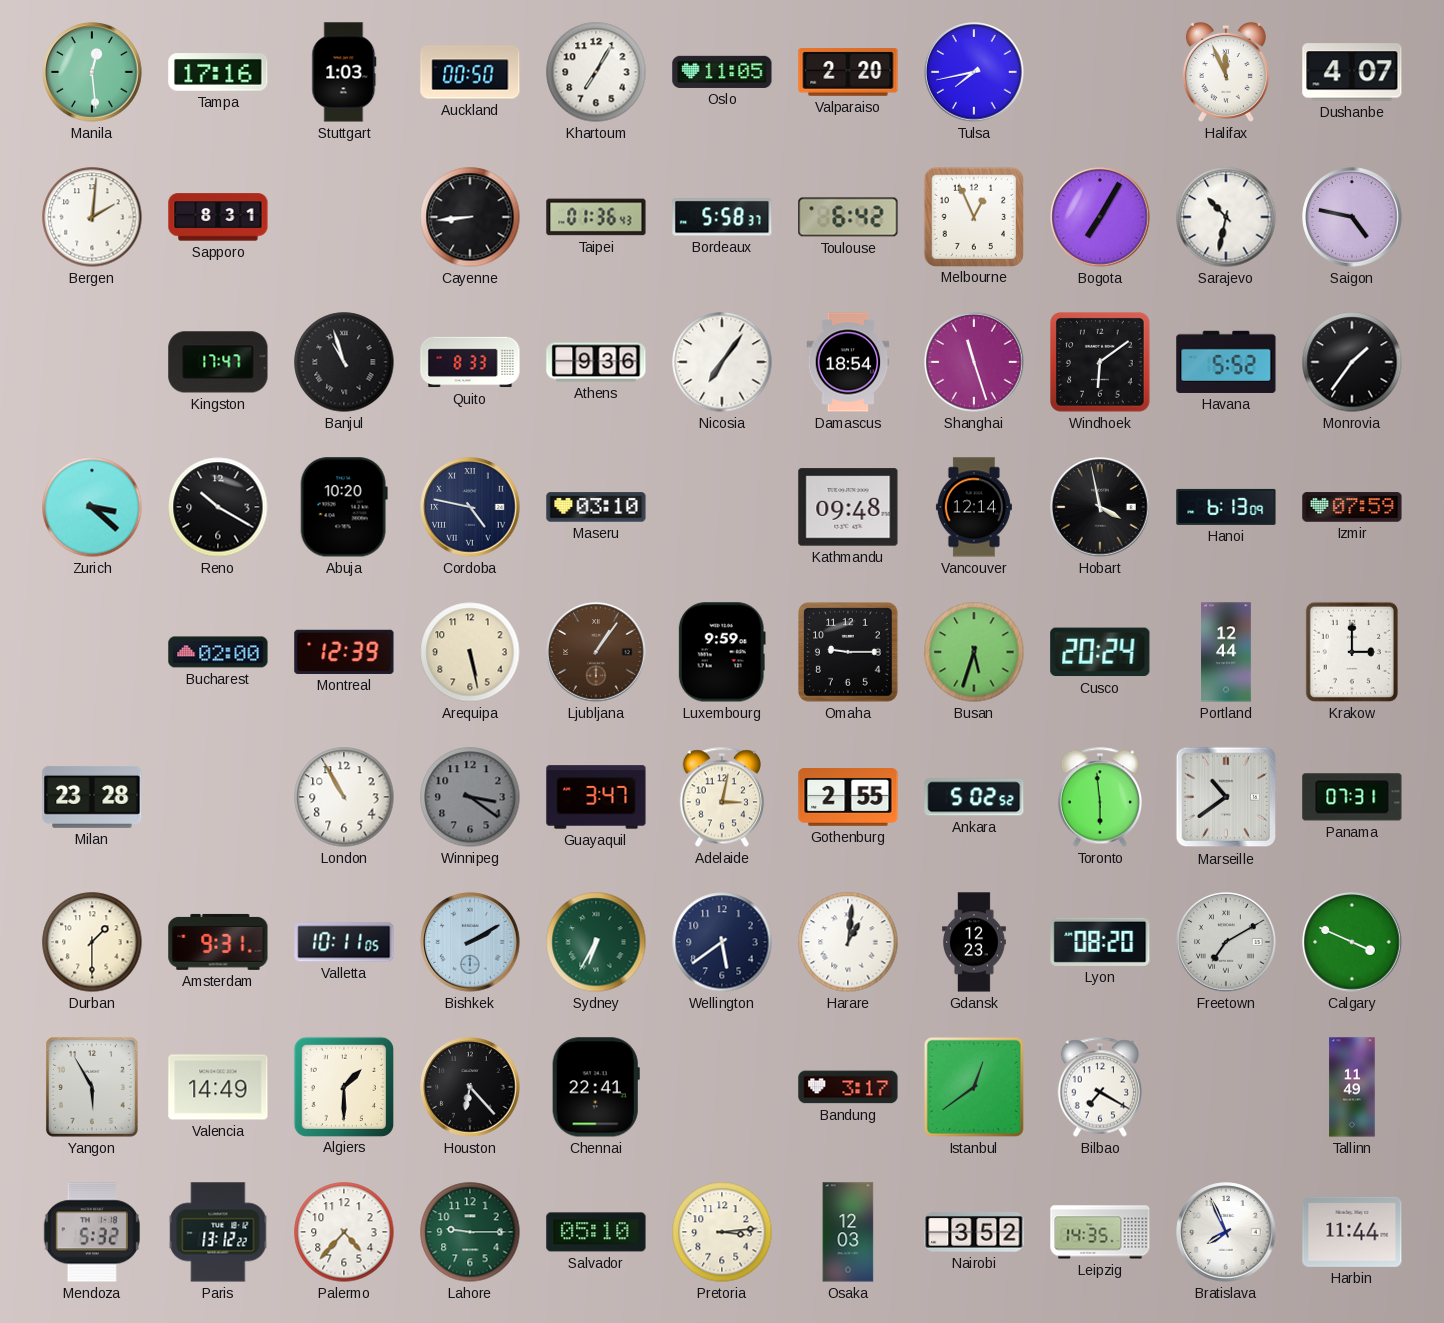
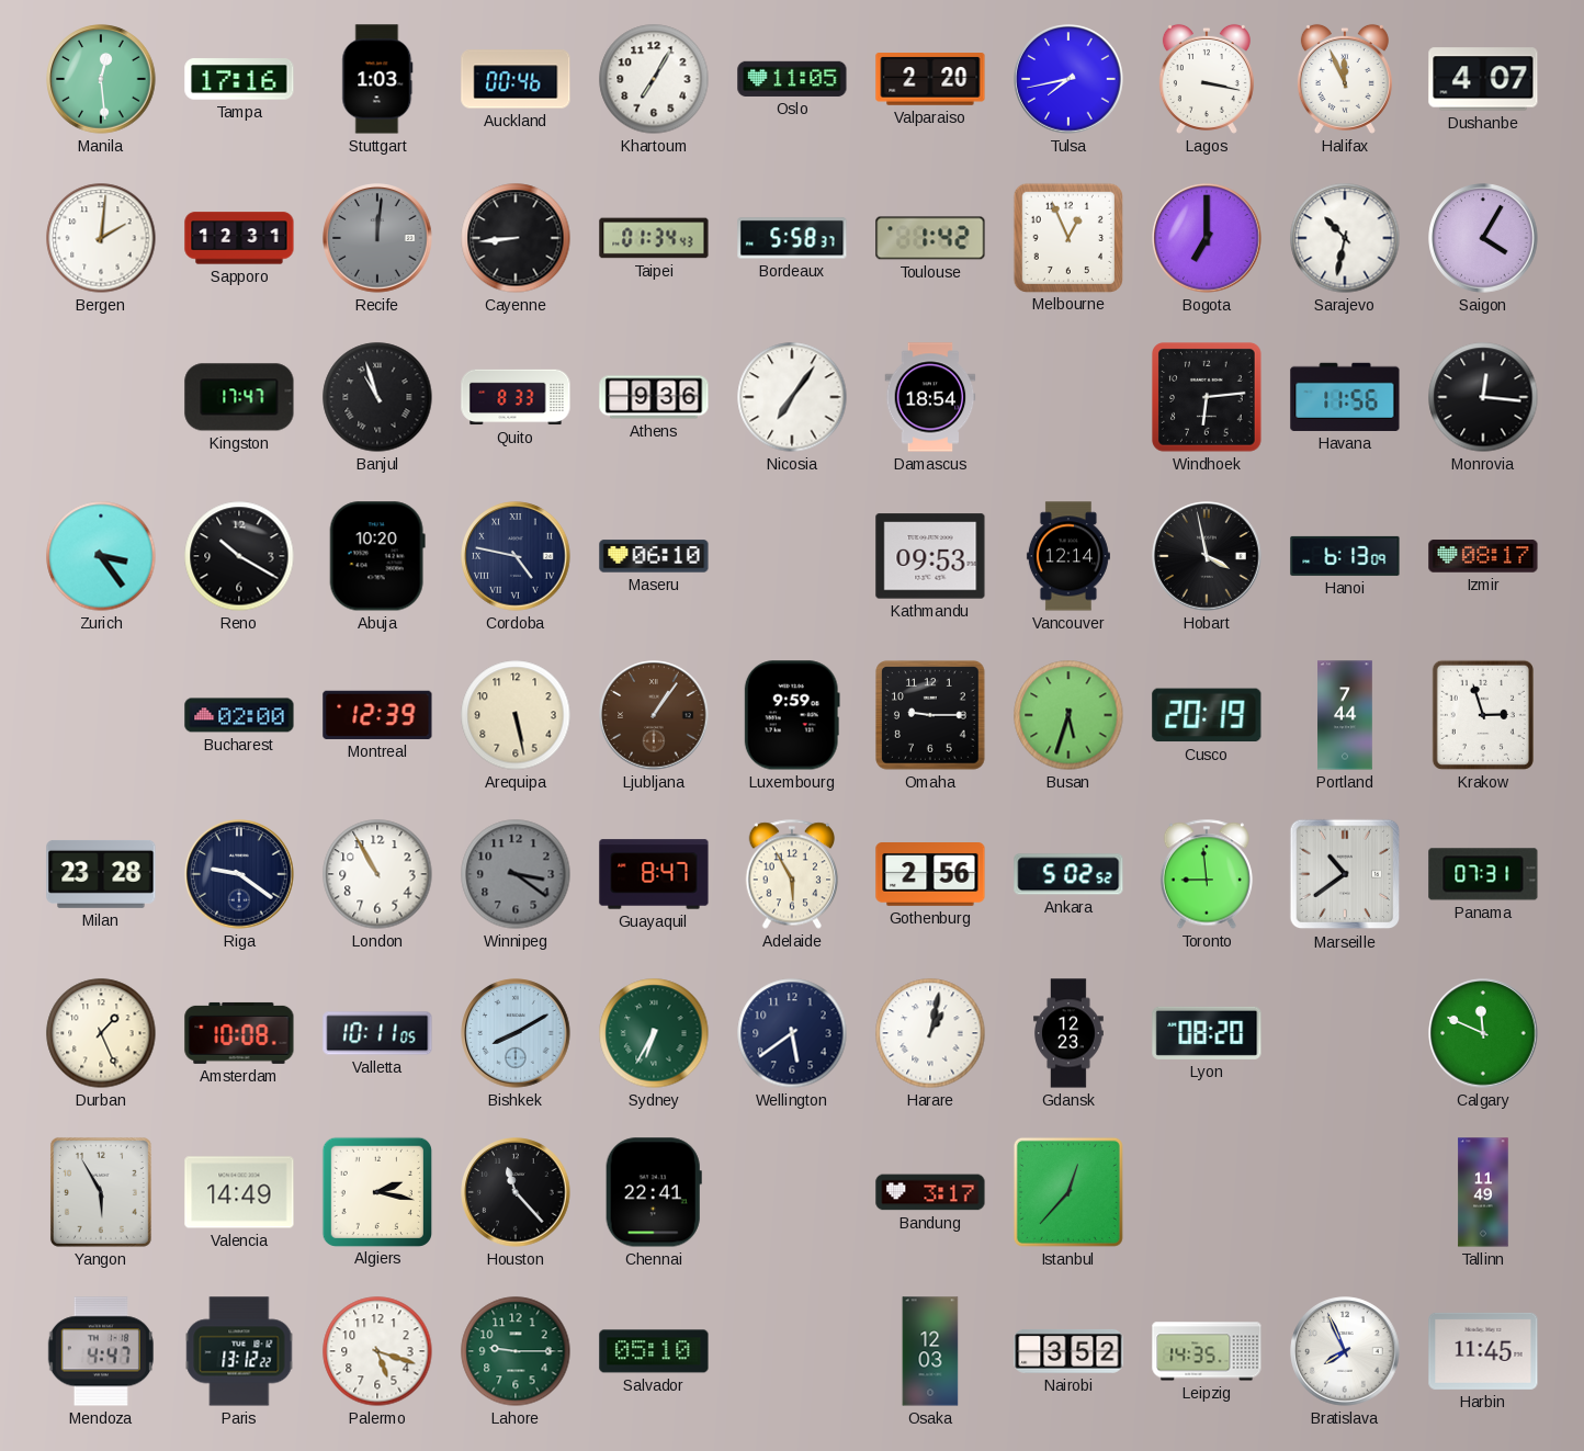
Auckland: 00:50 -> 00:46
Lagos: none -> 3:17
Sapporo: 8:31 -> 12:31
Recife: none -> 12:01
Taipei: 01:36 -> 01:34
Toulouse: 6:42 -> 1:42
Bogota: 7:05 -> 7:00
Saigon: 4:47 -> 4:05
Shanghai: 11:27 -> none
Windhoek: 6:09 -> 6:14
Havana: 5:52 -> 11:56
Monrovia: 1:36 -> 12:16
Zurich: 3:22 -> 3:24
Maseru: 03:10 -> 06:10
Kathmandu: 09:48 -> 09:53
Izmir: 07:59 -> 08:17
Cusco: 20:24 -> 20:19
Portland: 12:44 -> 7:44
Krakow: 3:00 -> 2:57
Riga: none -> 9:21
Guayaquil: 3:47 -> 8:47
Adelaide: 3:02 -> 5:55
Gothenburg: 2:55 -> 2:56
Toronto: 5:59 -> 8:59
Durban: 1:30 -> 1:26
Amsterdam: 9:31 -> 10:08
Bishkek: 2:10 -> 8:10
Harare: 1:01 -> 1:02
Freetown: 7:10 -> none
Calgary: 3:49 -> 11:49
Algiers: 1:30 -> 2:17
Houston: 6:23 -> 11:23
Istanbul: 12:39 -> 12:37
Bilbao: 7:20 -> none
Mendoza: 5:32 -> 4:47
Palermo: 4:37 -> 5:18
Pretoria: 3:14 -> none
Harbin: 11:44 -> 11:45
